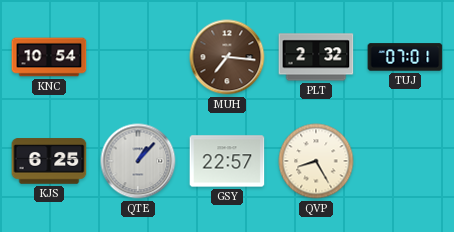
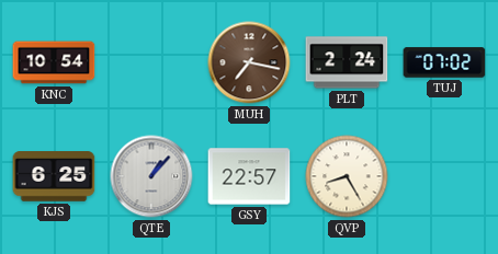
MUH: 7:16 -> 7:17
PLT: 2:32 -> 2:24
TUJ: 07:01 -> 07:02
